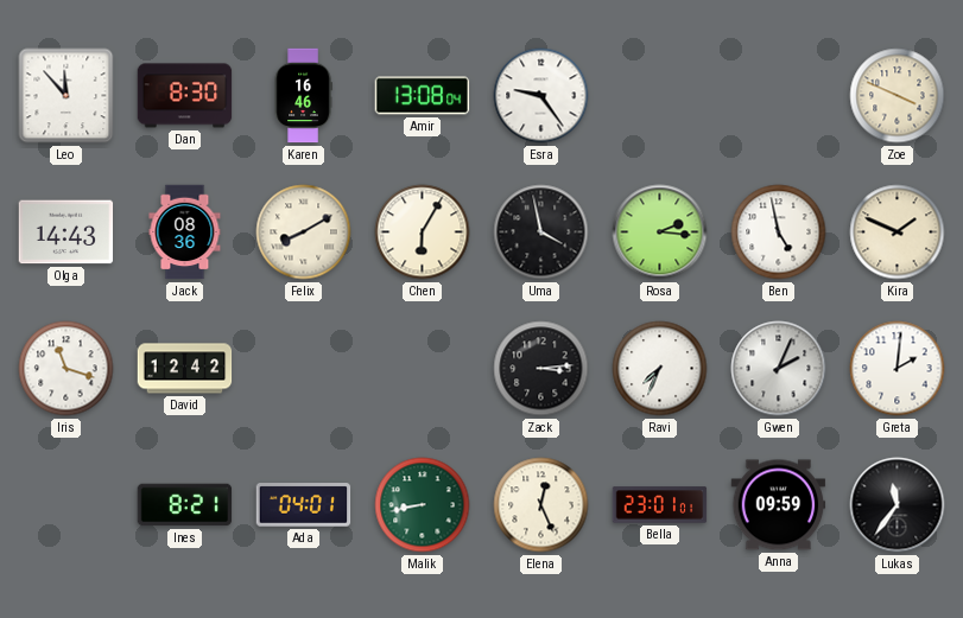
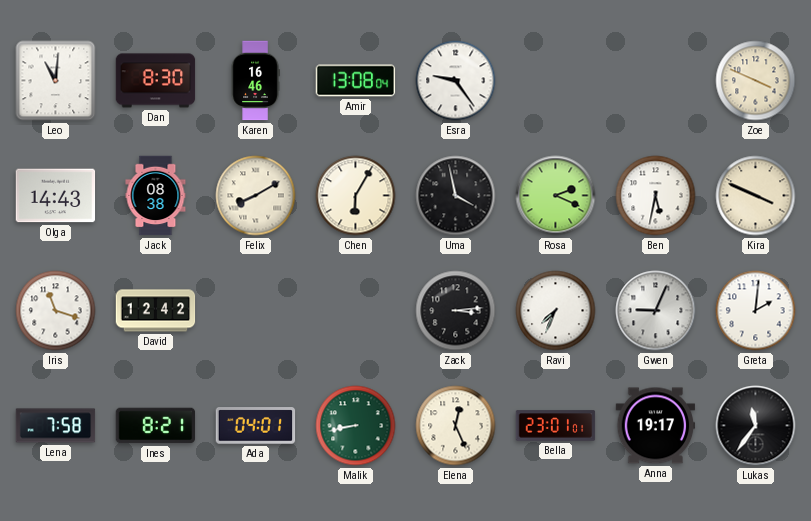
Leo: 11:53 -> 11:01
Jack: 08:36 -> 08:38
Rosa: 2:16 -> 2:19
Ben: 4:58 -> 5:32
Kira: 1:49 -> 3:49
Gwen: 2:04 -> 9:04
Lena: none -> 7:58
Anna: 09:59 -> 19:17
